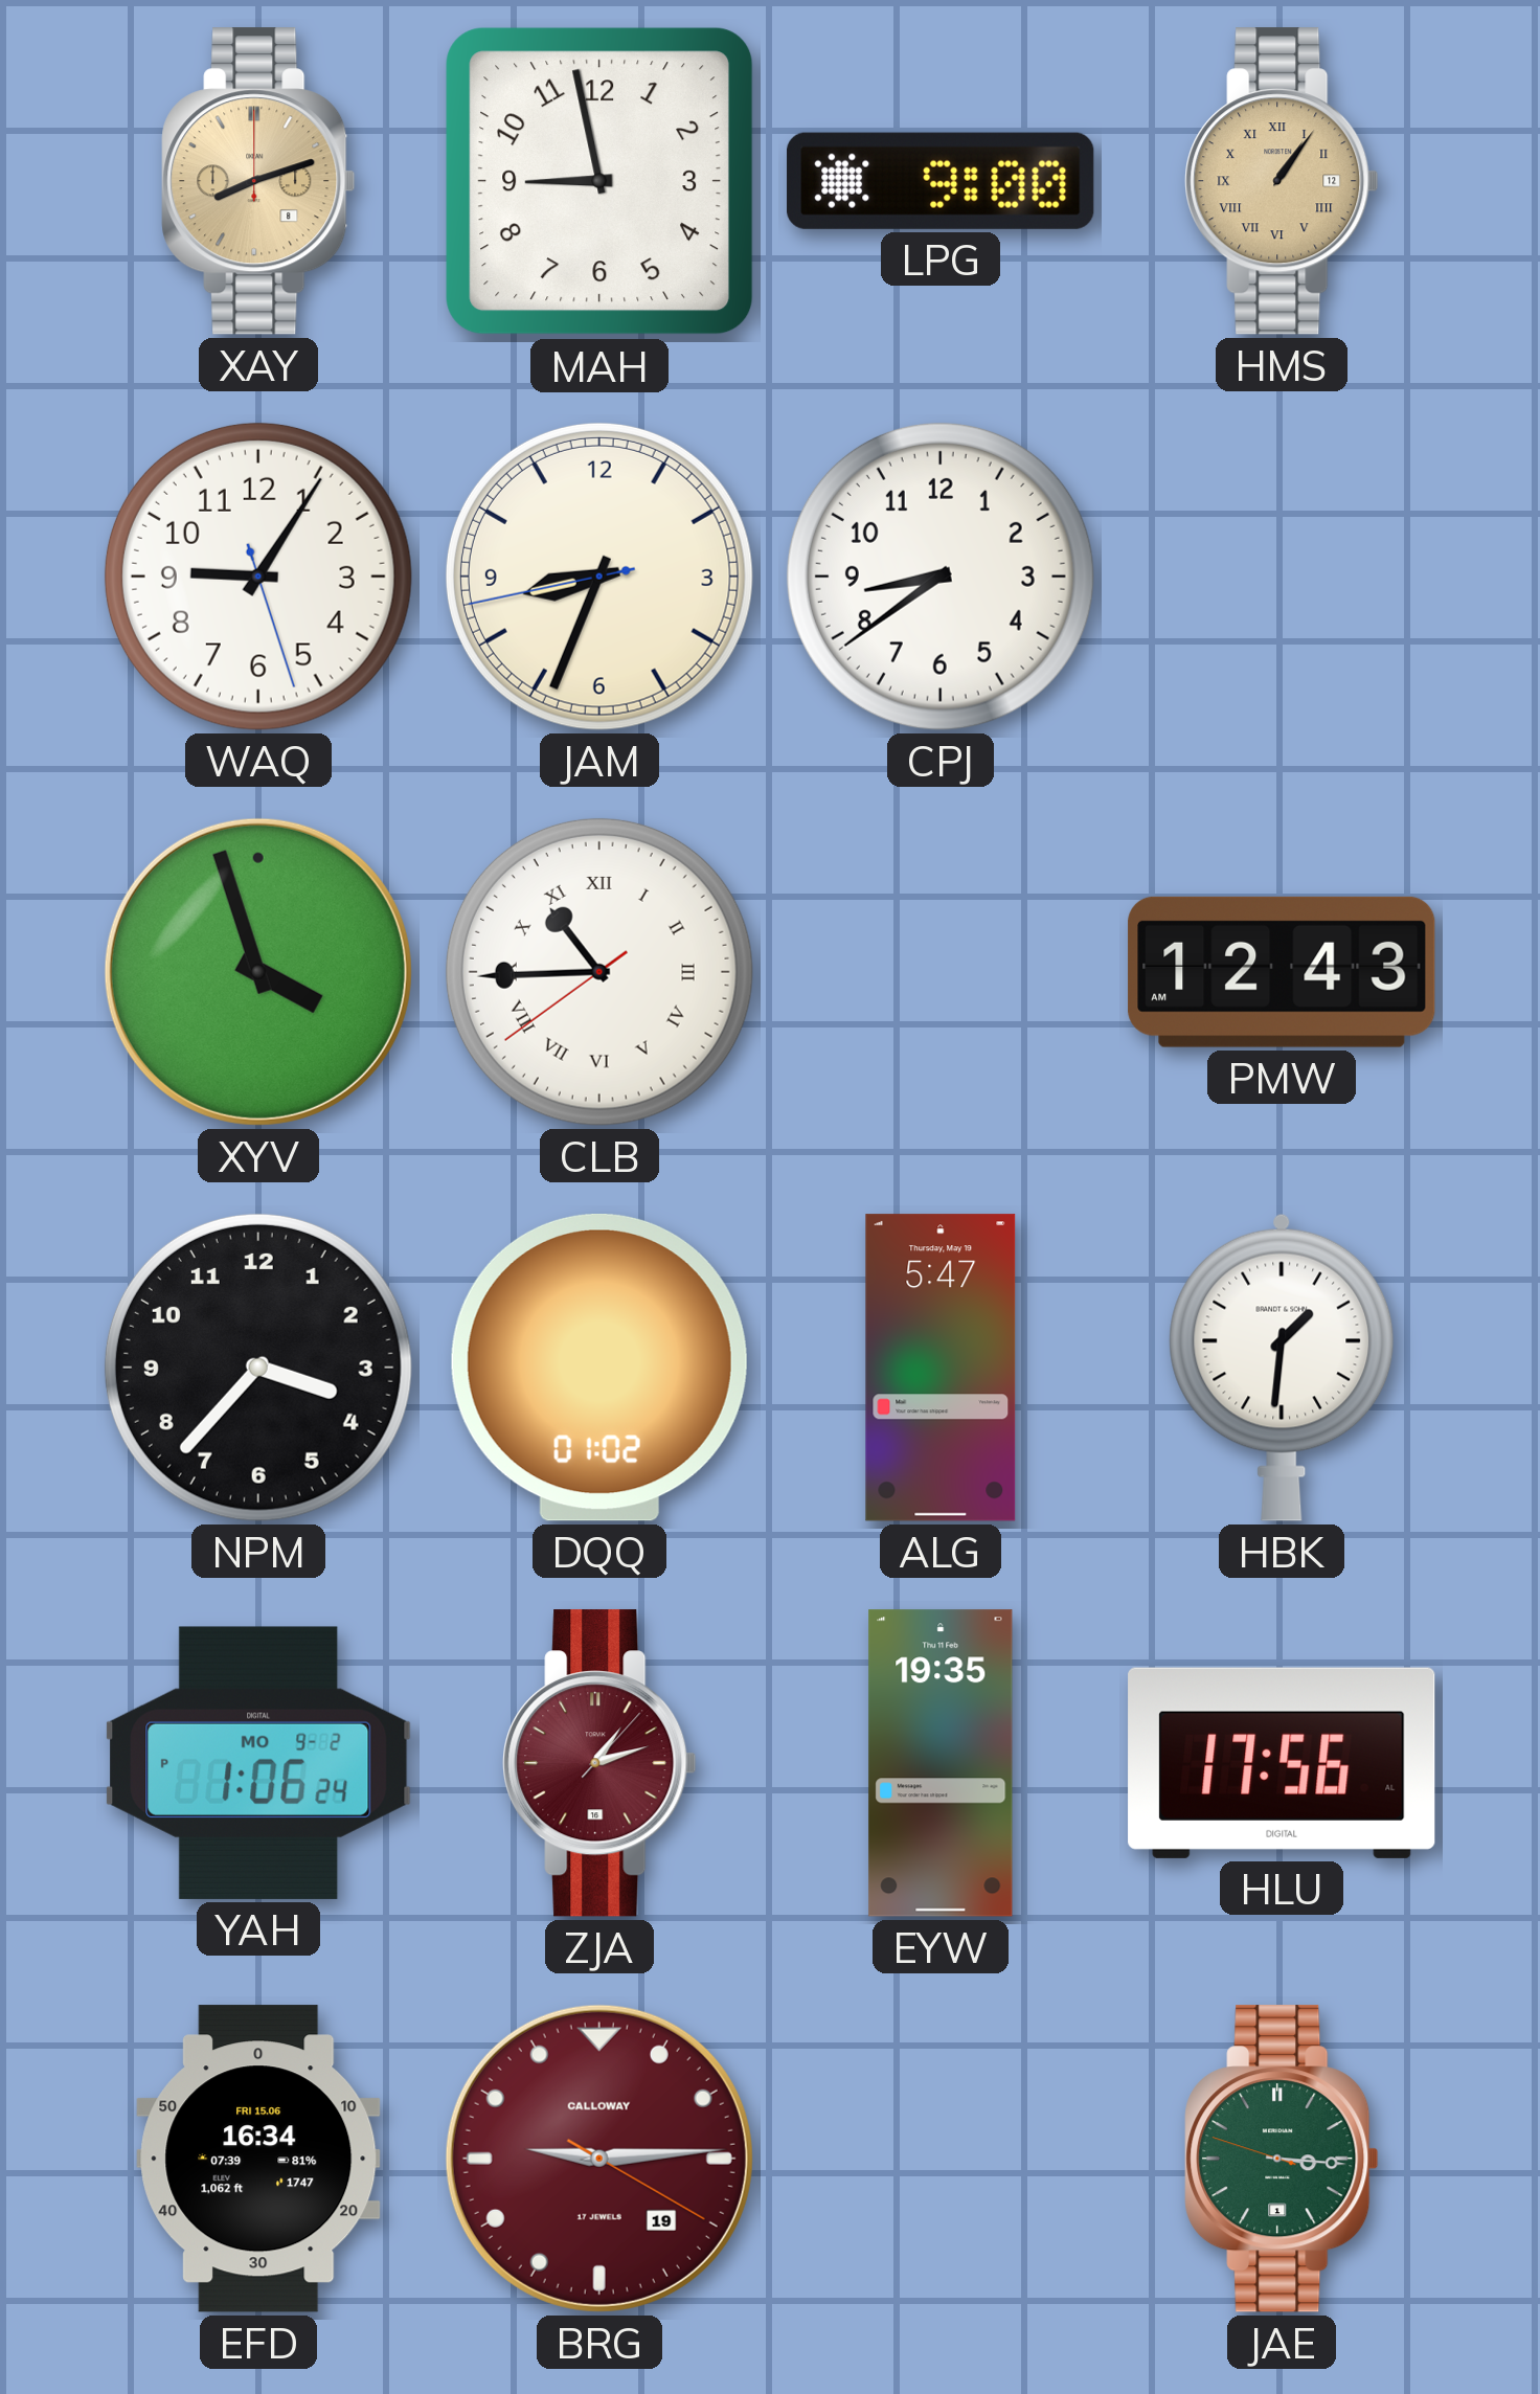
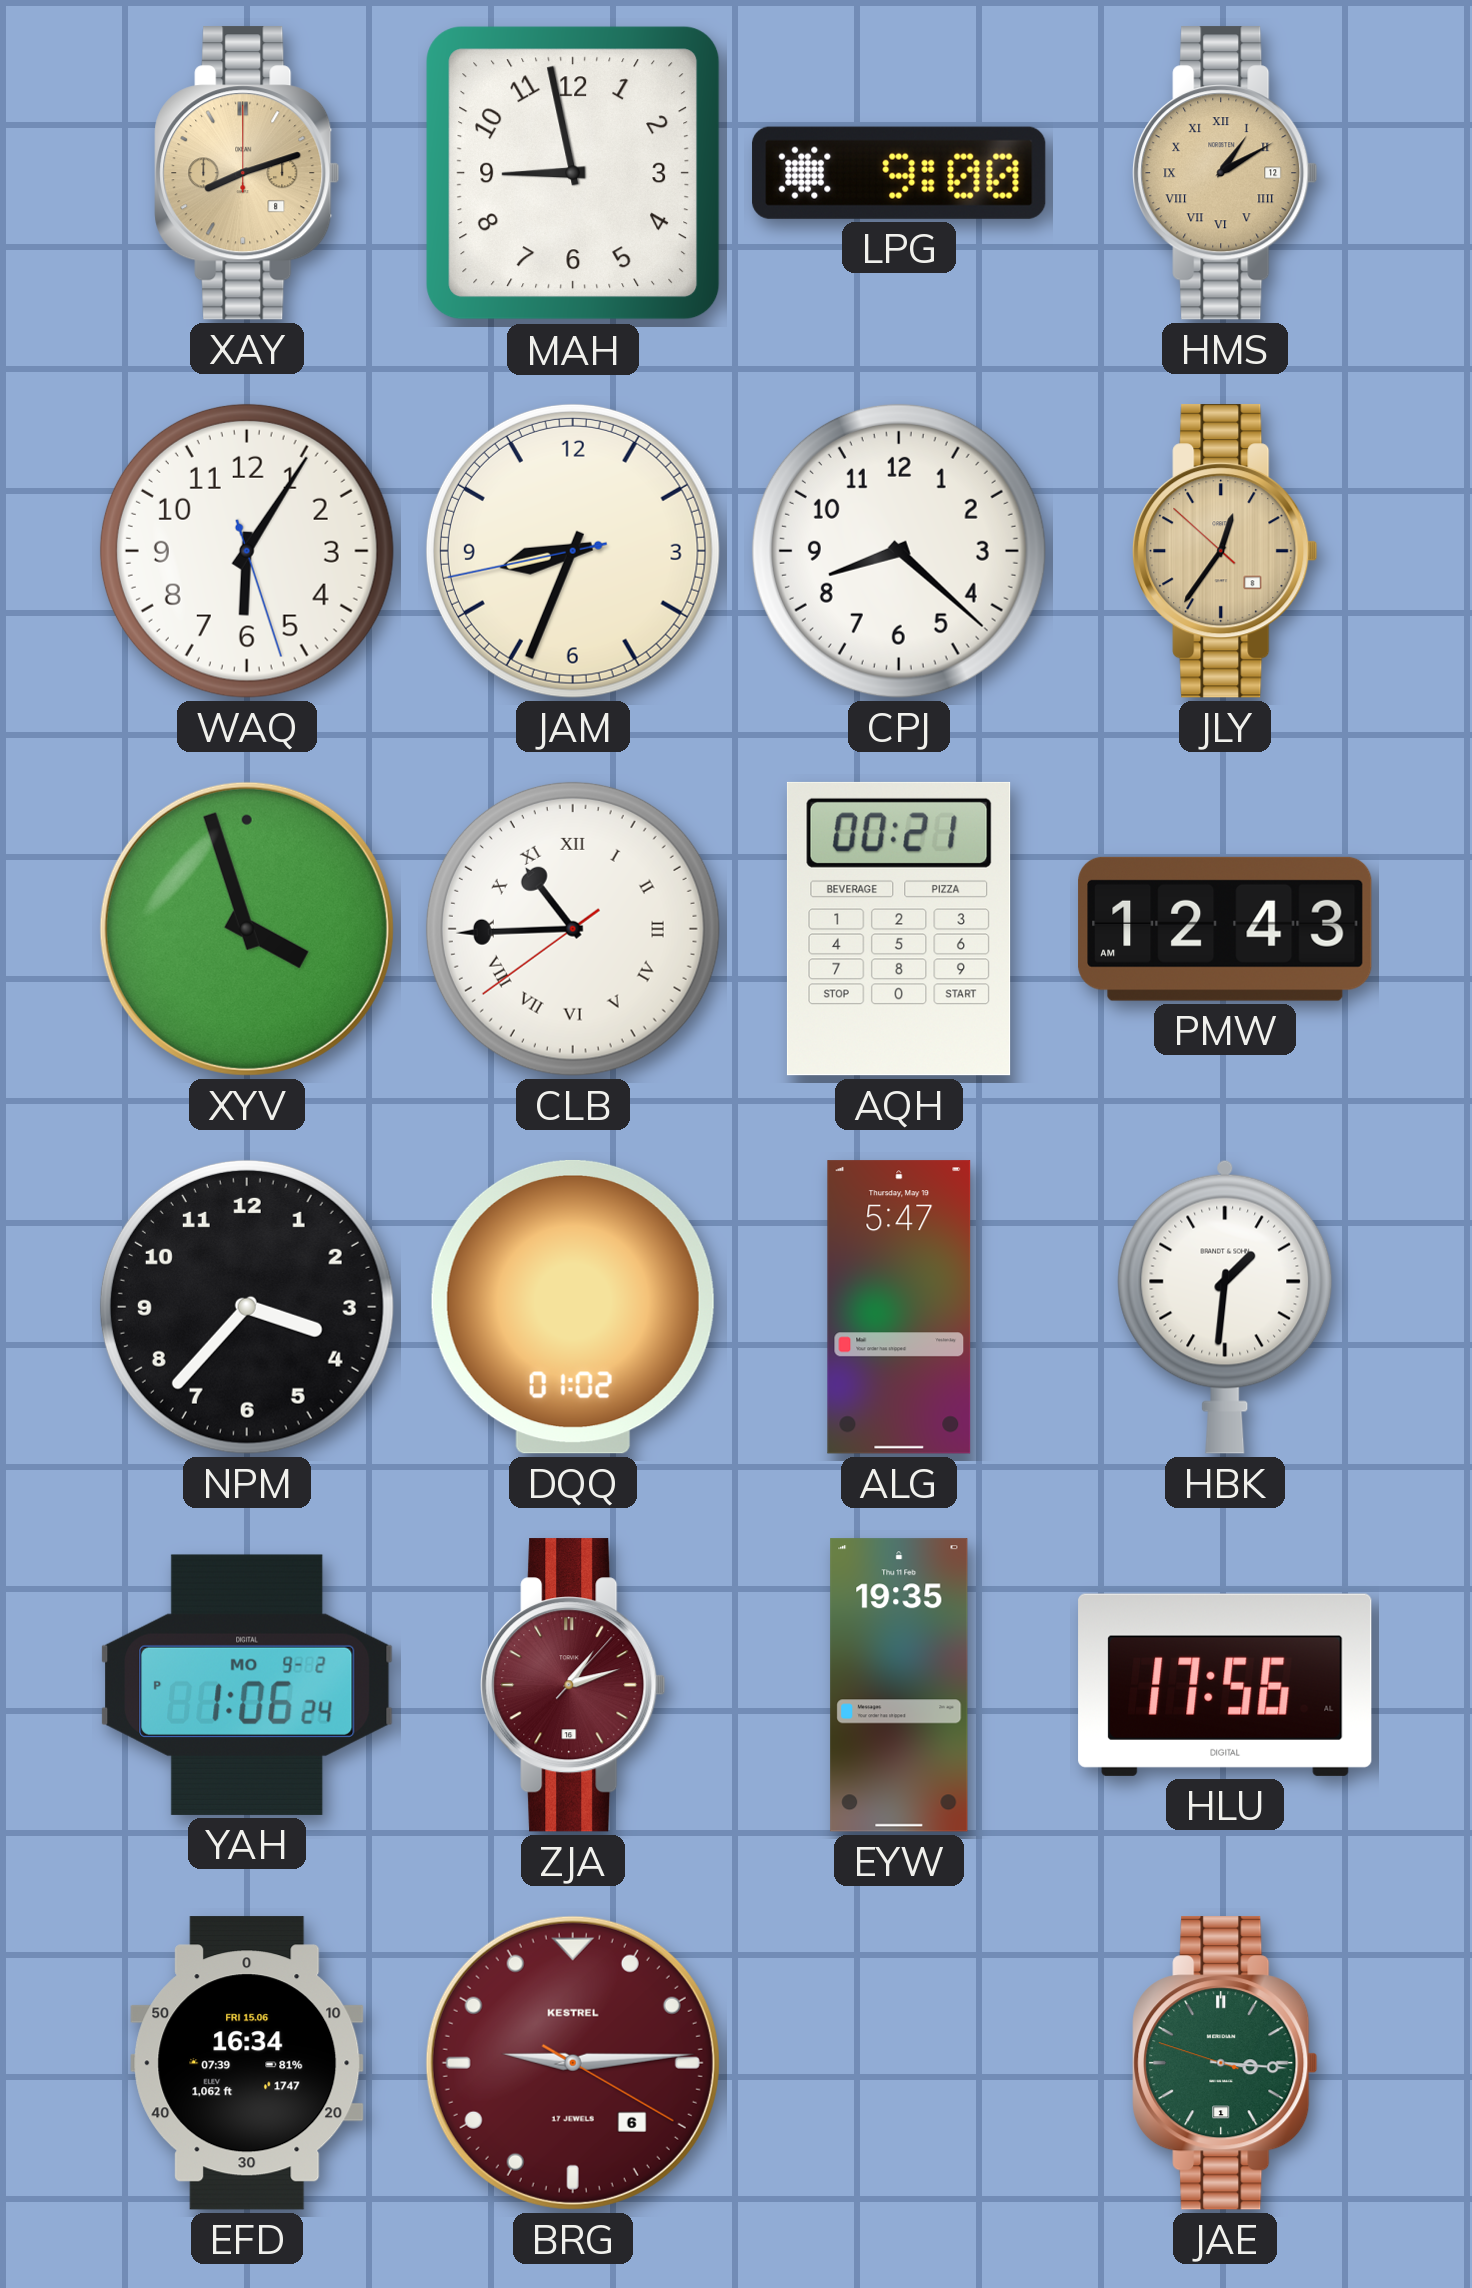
HMS: 1:06 -> 1:10
WAQ: 9:05 -> 6:05
CPJ: 8:39 -> 8:22
JLY: none -> 12:35
AQH: none -> 00:21
BRG date: 19 -> 6
BRG brand: CALLOWAY -> KESTREL
